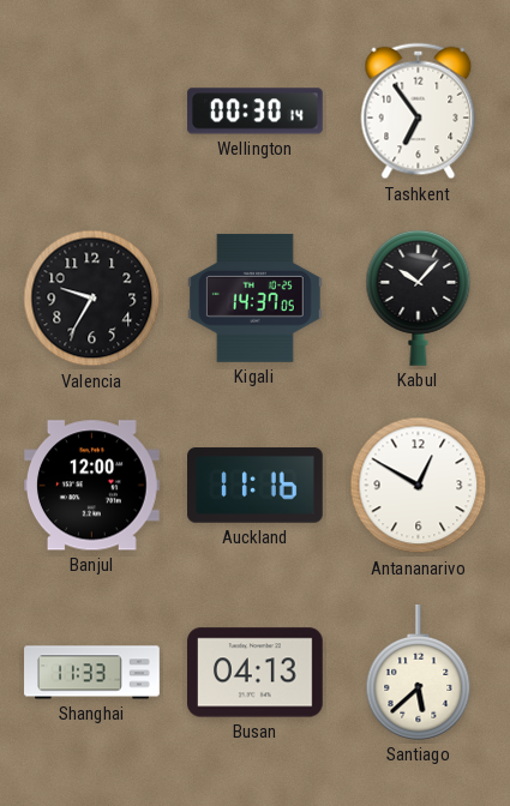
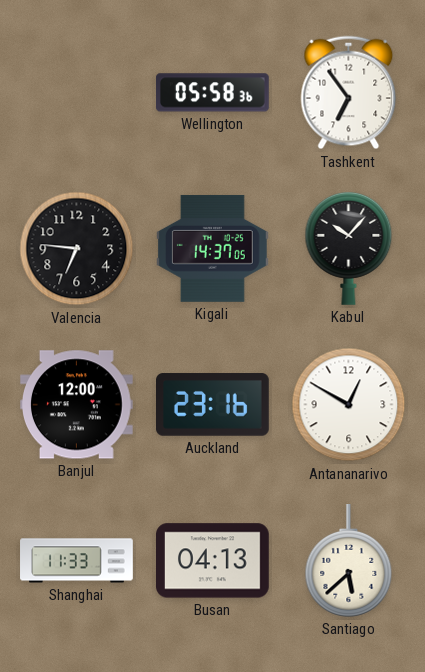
Wellington: 00:30 -> 05:58
Valencia: 9:35 -> 6:46
Auckland: 11:16 -> 23:16
